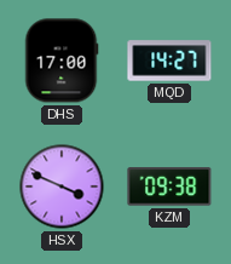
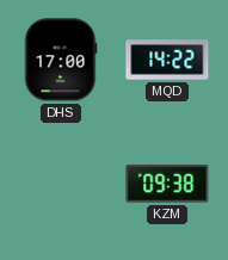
MQD: 14:27 -> 14:22
HSX: 3:49 -> none
